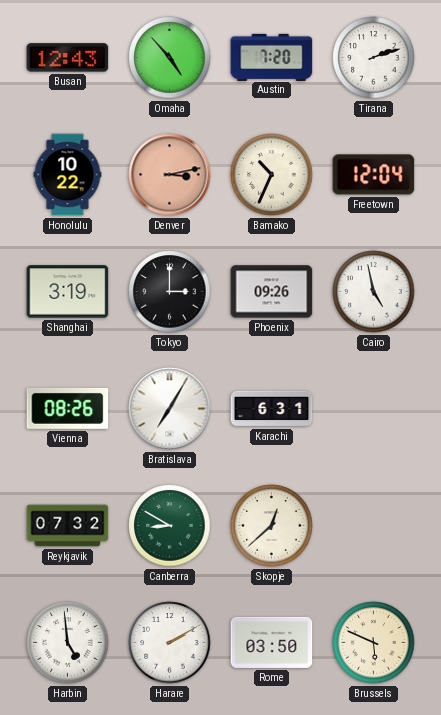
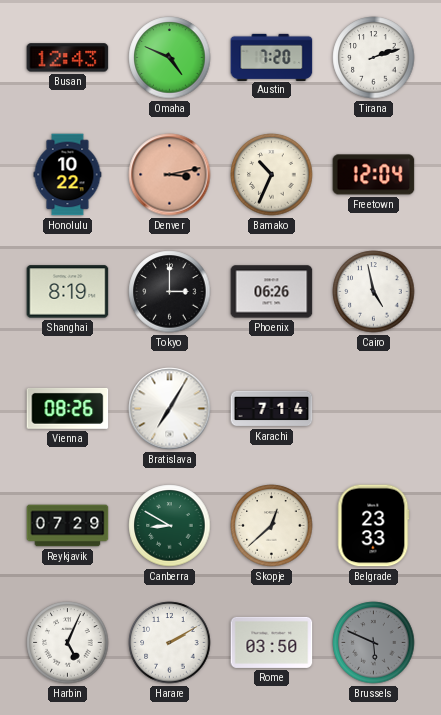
Omaha: 4:53 -> 4:49
Shanghai: 3:19 -> 8:19
Phoenix: 09:26 -> 06:26
Karachi: 6:31 -> 7:14
Reykjavik: 07:32 -> 07:29
Belgrade: none -> 23:33
Harbin: 4:59 -> 5:04
Brussels dial: cream -> grey
